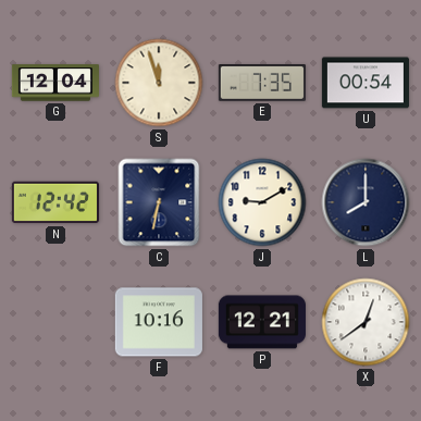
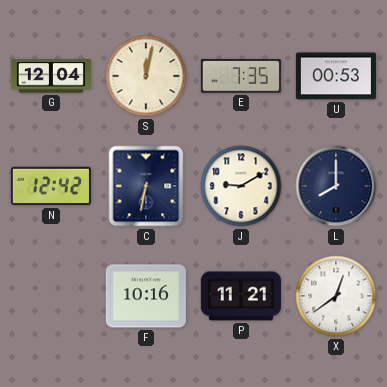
S: 11:57 -> 12:02
U: 00:54 -> 00:53
P: 12:21 -> 11:21
